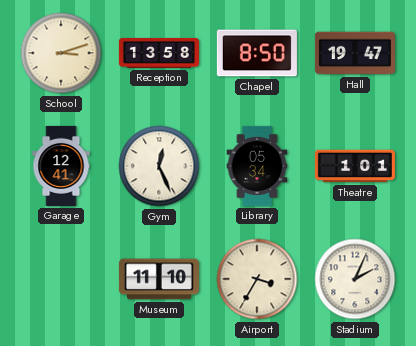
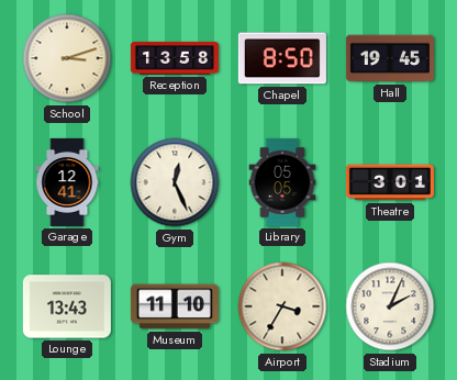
Hall: 19:47 -> 19:45
Library: 05:34 -> 05:05
Theatre: 1:01 -> 3:01
Lounge: none -> 13:43
